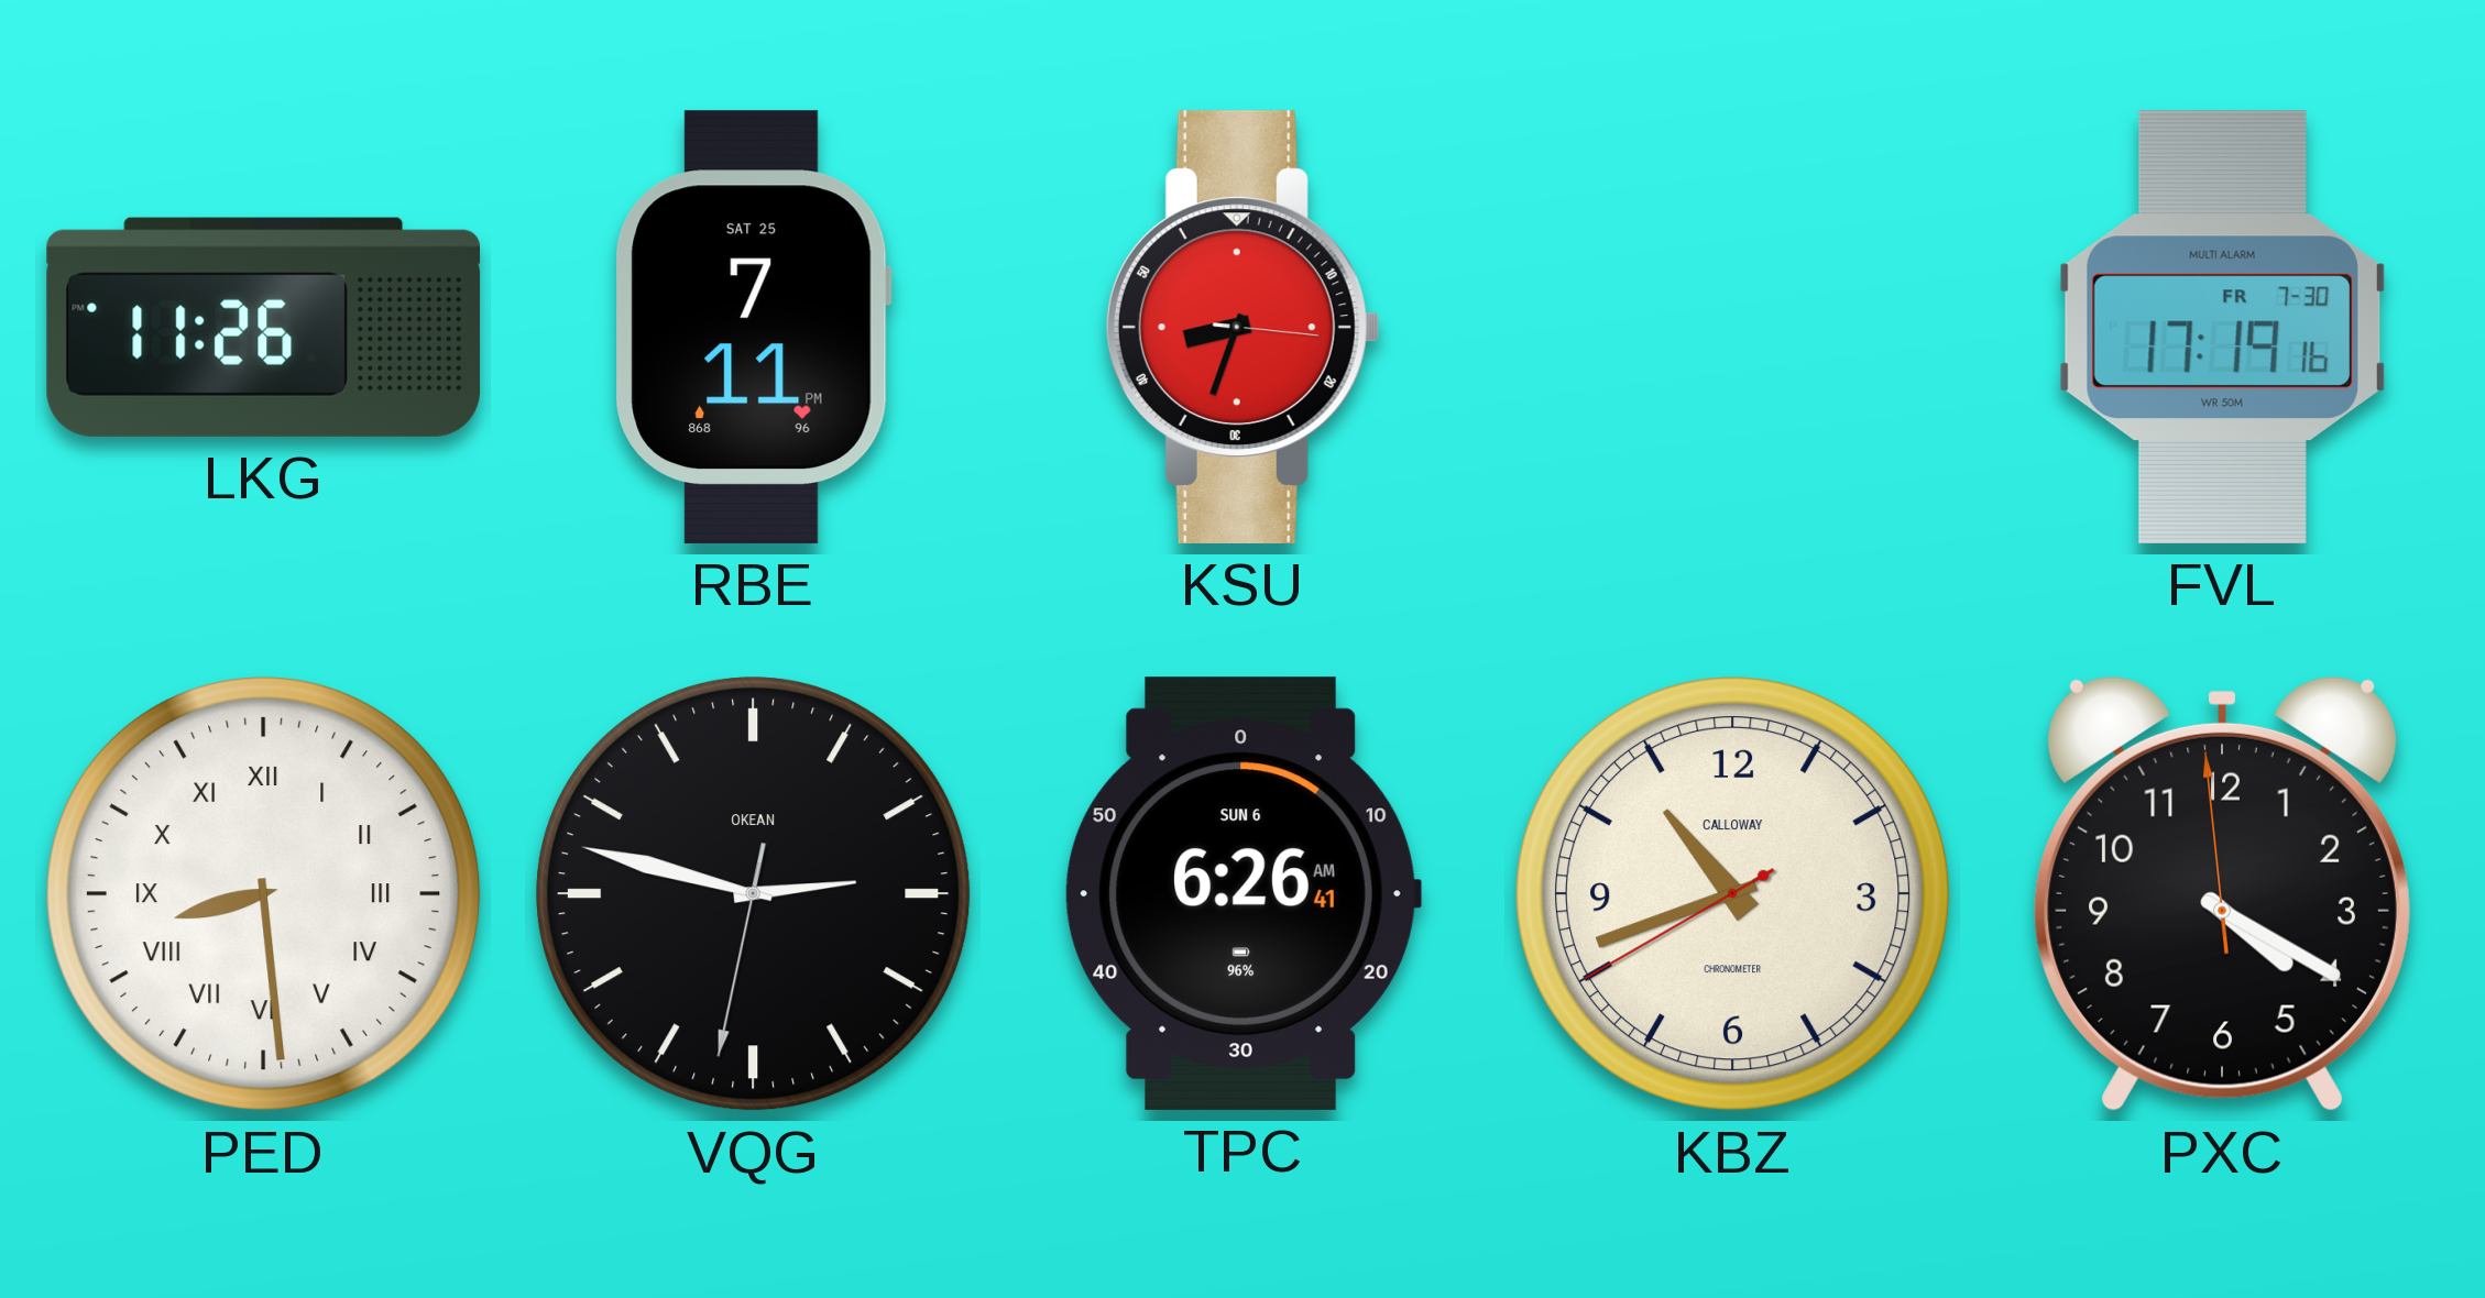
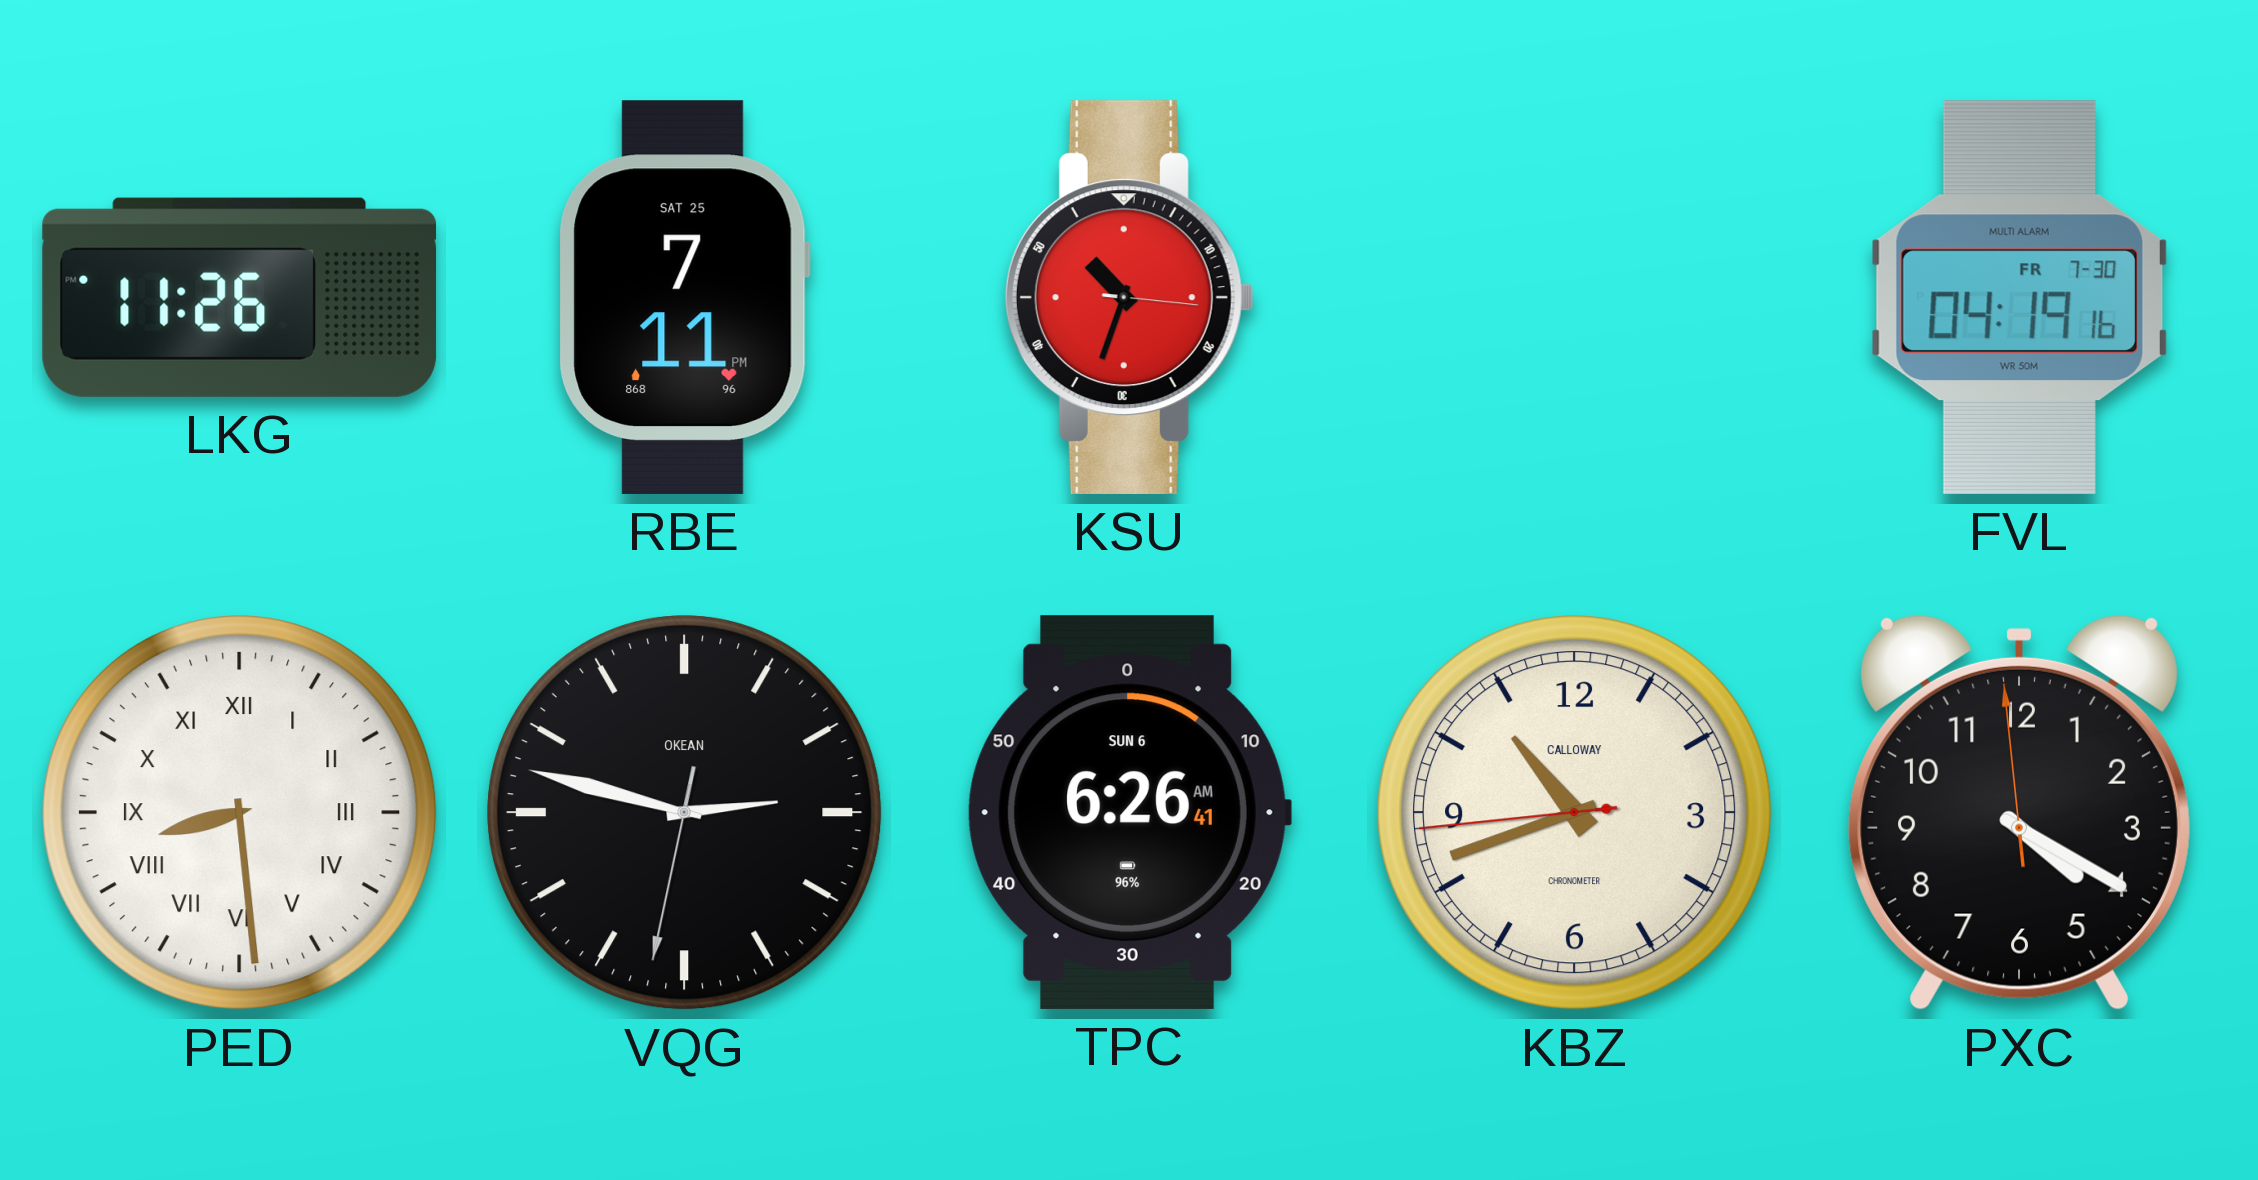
KSU: 8:33 -> 10:33
FVL: 17:19 -> 04:19
KBZ: 10:41:40 -> 10:41:44
